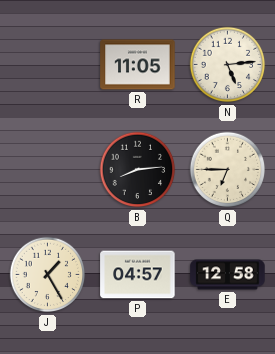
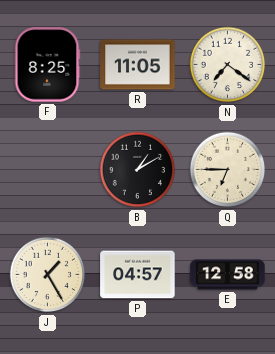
F: none -> 8:25
N: 5:14 -> 7:21
B: 8:14 -> 1:10
